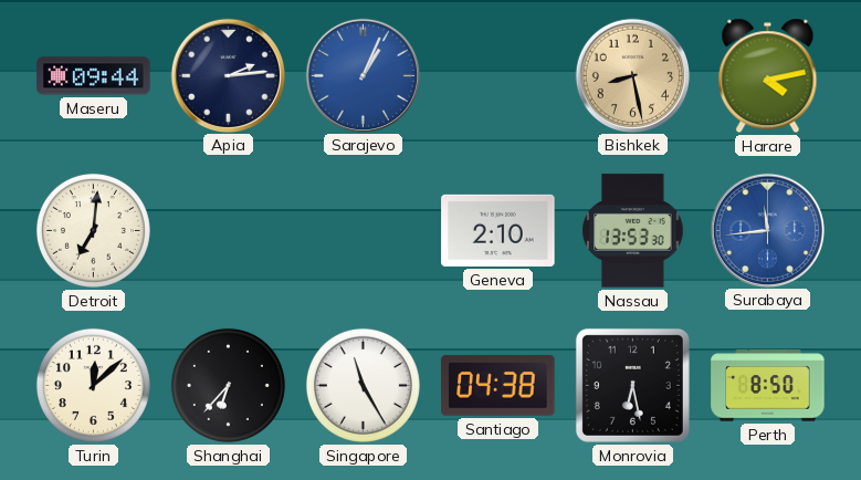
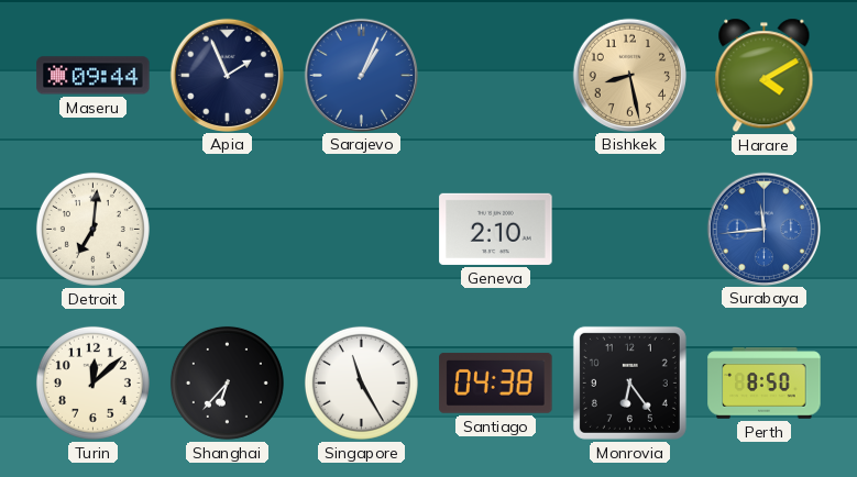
Apia: 2:14 -> 1:56
Harare: 4:13 -> 4:10
Nassau: 13:53 -> none
Monrovia: 6:28 -> 6:24
